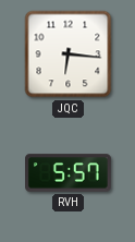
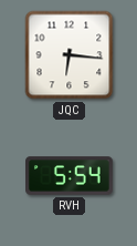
RVH: 5:57 -> 5:54
